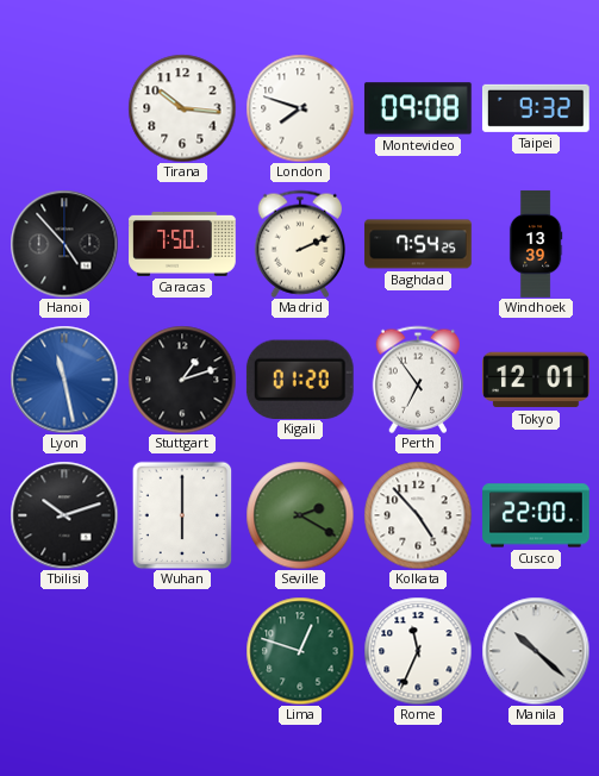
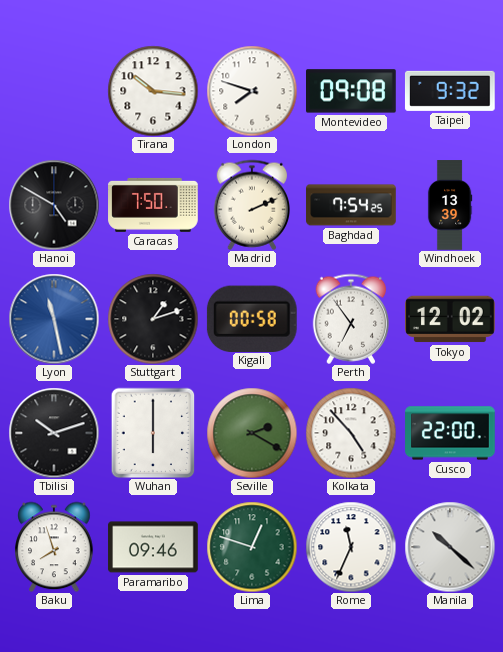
Hanoi: 4:53 -> 4:50
Kigali: 01:20 -> 00:58
Tokyo: 12:01 -> 12:02
Baku: none -> 7:57
Paramaribo: none -> 09:46
